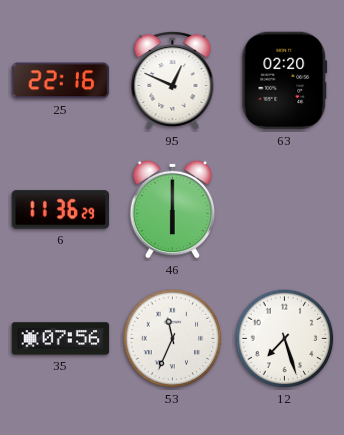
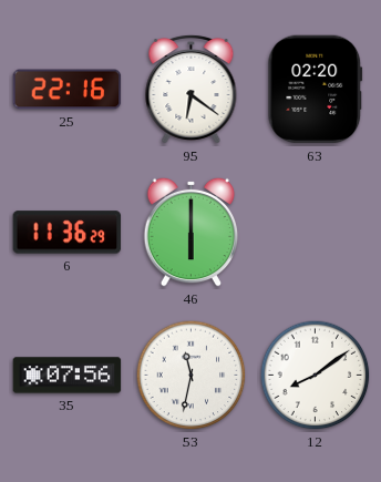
95: 12:49 -> 6:21
53: 11:34 -> 11:32
12: 7:27 -> 8:09
